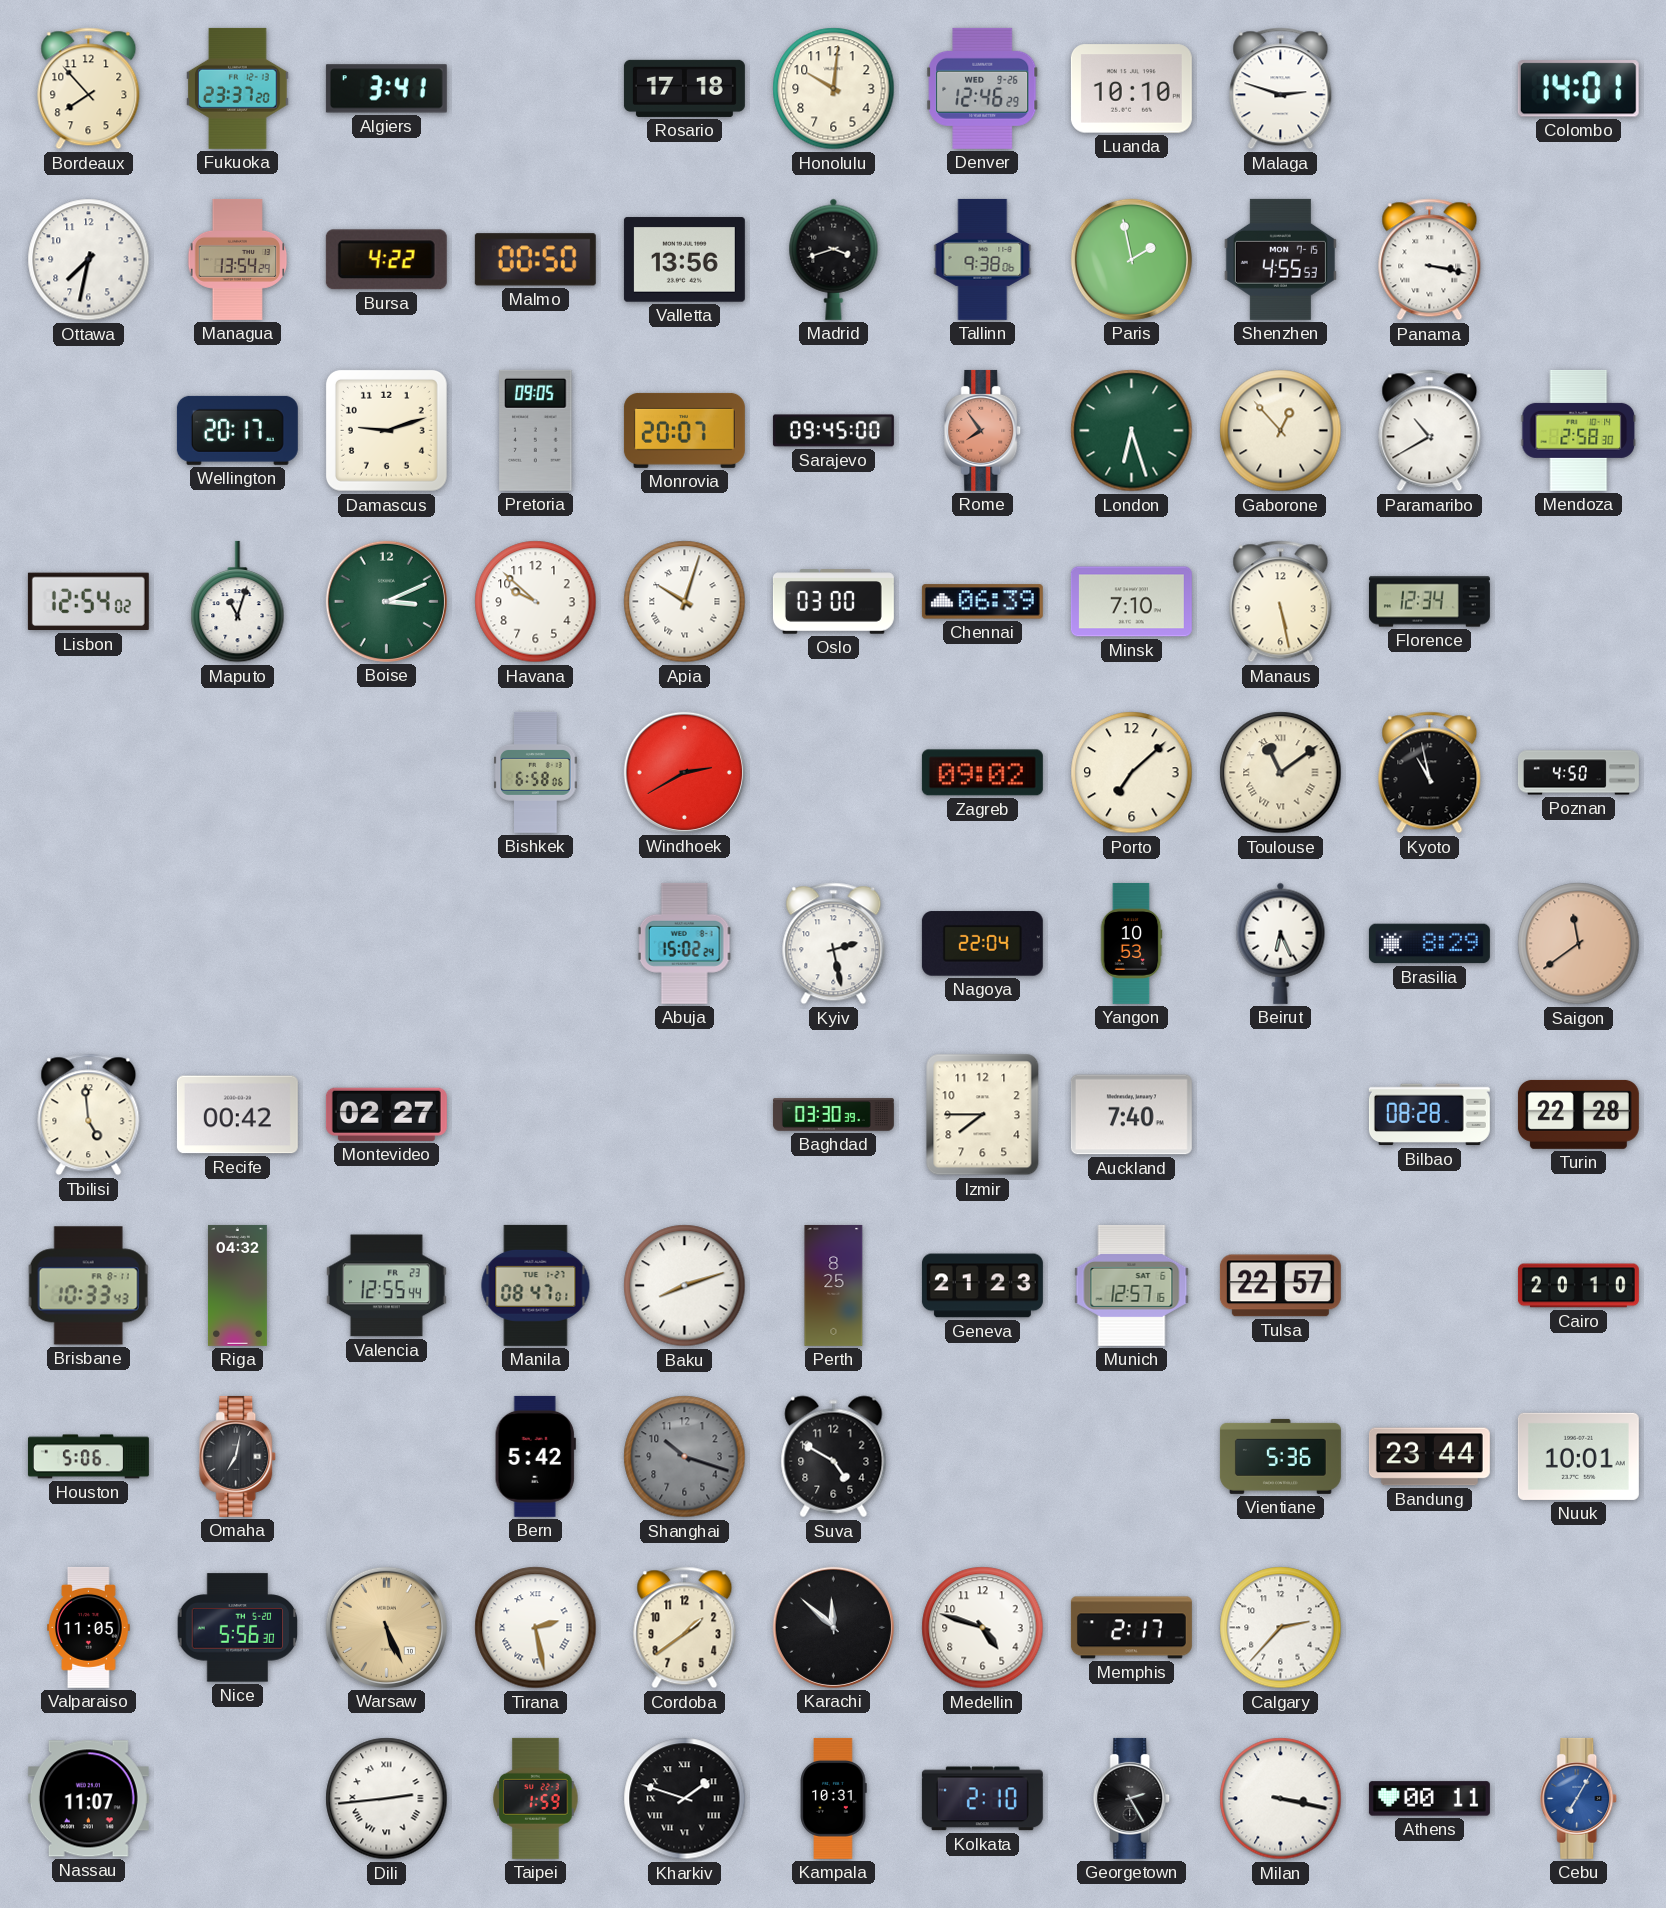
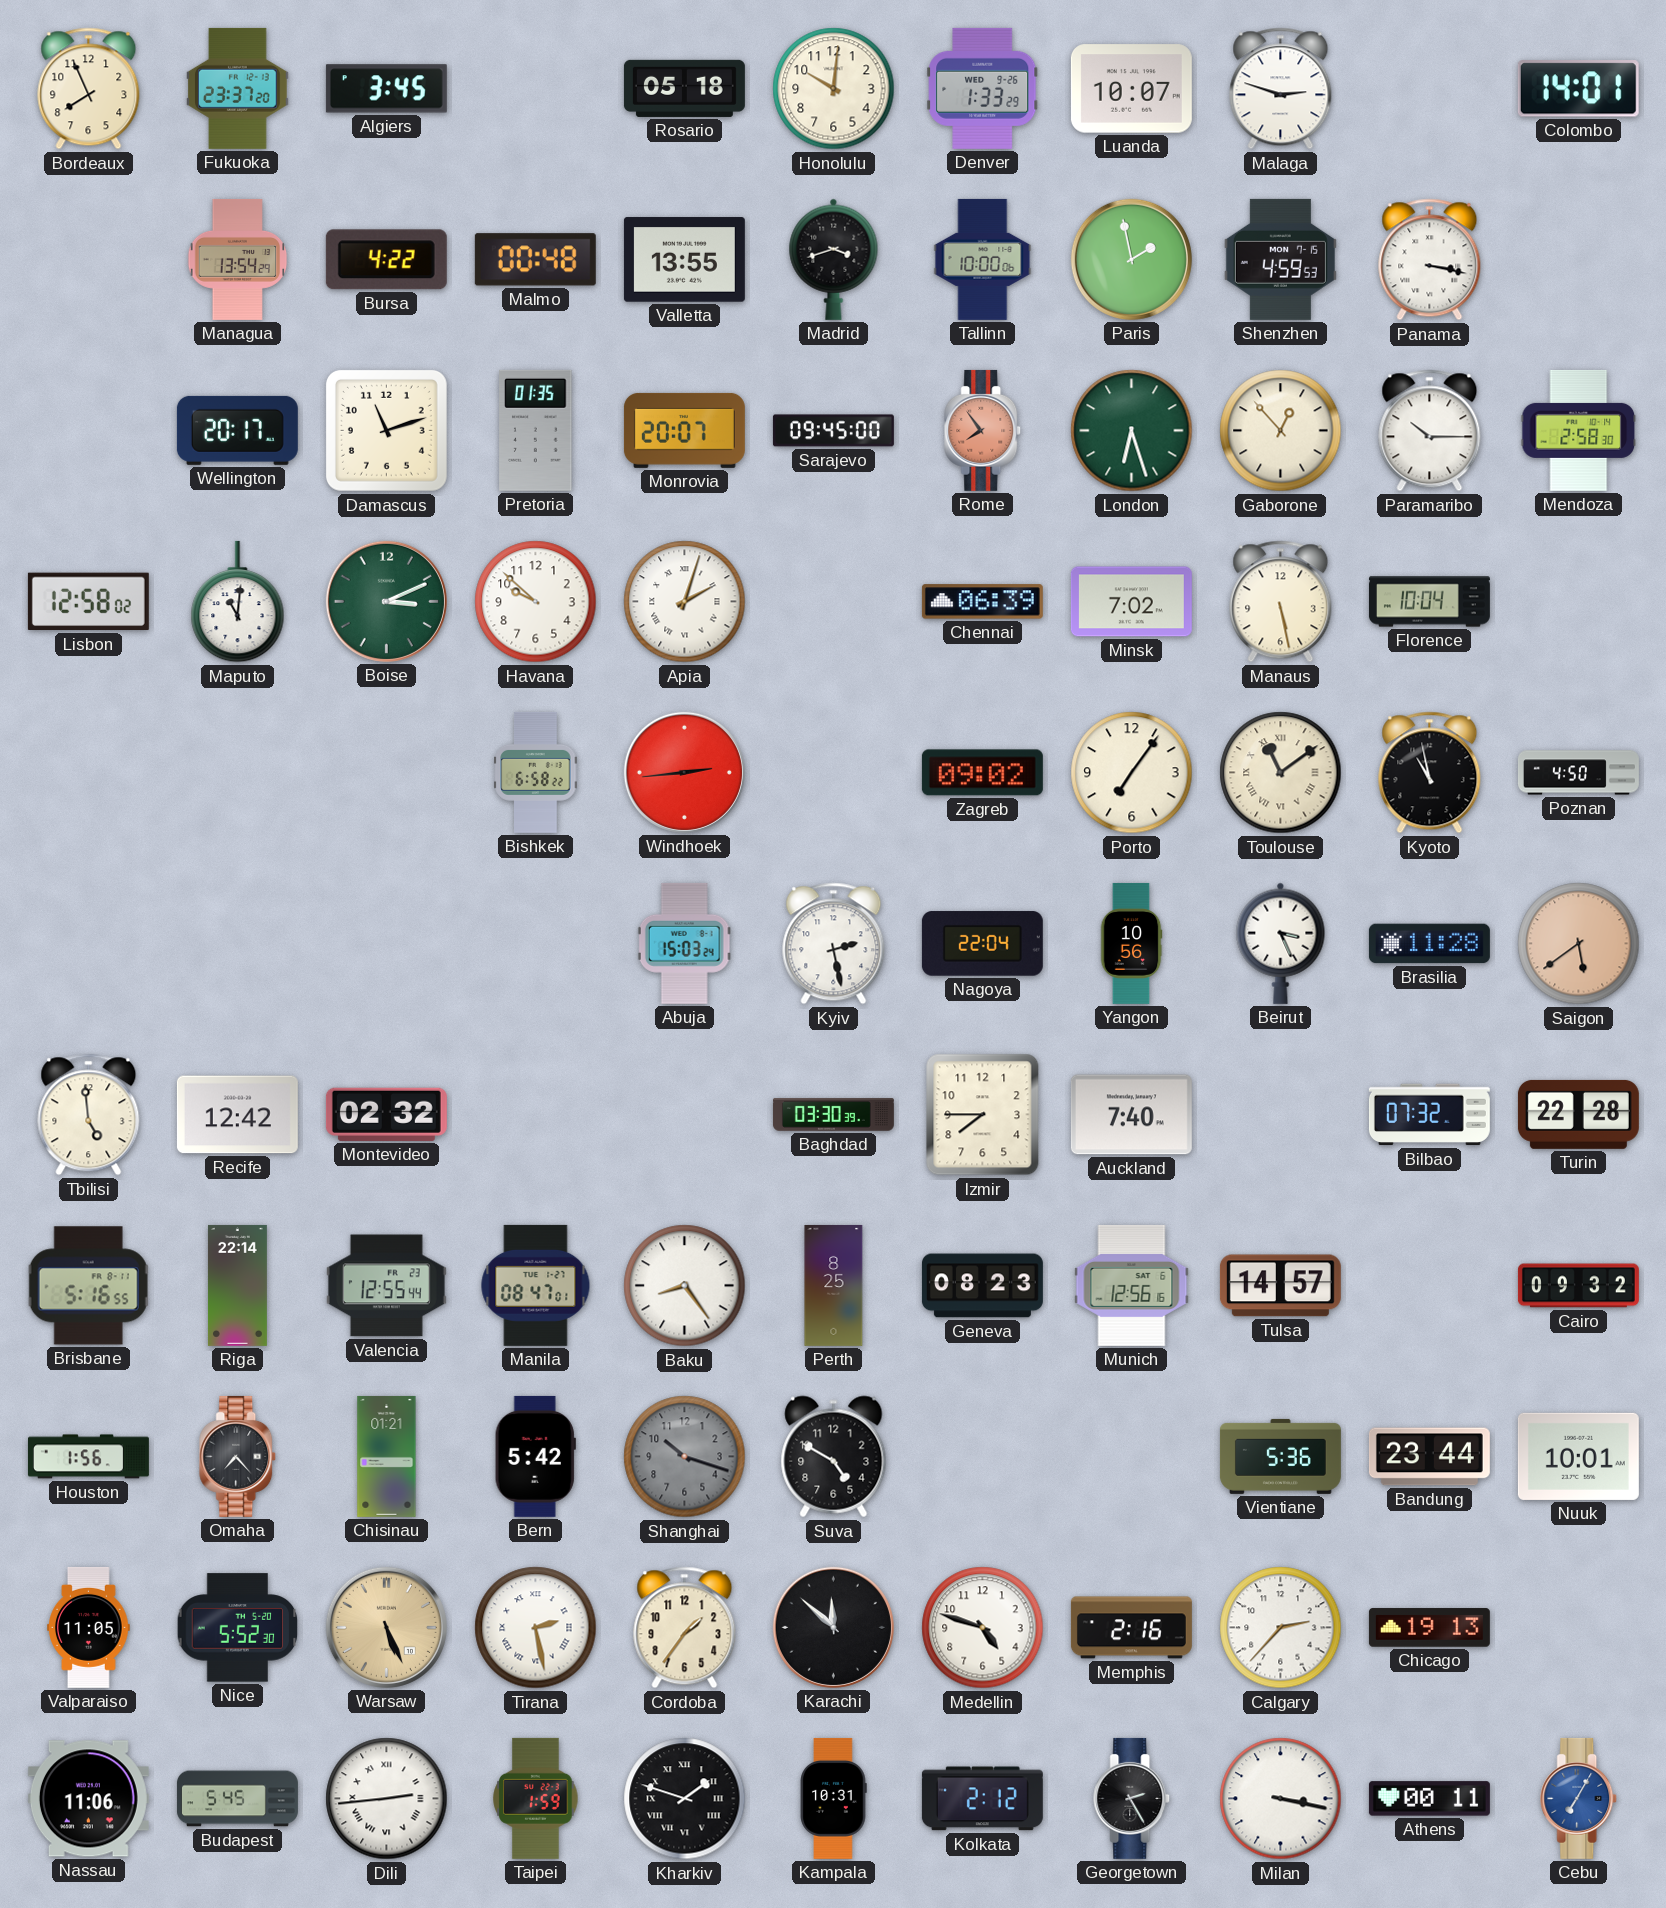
Bordeaux: 7:53 -> 7:56
Algiers: 3:41 -> 3:45
Rosario: 17:18 -> 05:18
Denver: 12:46 -> 1:33
Luanda: 10:10 -> 10:07
Ottawa: 7:32 -> none
Malmo: 00:50 -> 00:48
Valletta: 13:56 -> 13:55
Tallinn: 9:38 -> 10:00
Shenzhen: 4:55 -> 4:59
Damascus: 9:12 -> 11:12
Pretoria: 09:05 -> 01:35
Paramaribo: 10:40 -> 10:15
Lisbon: 12:54 -> 12:58
Maputo: 11:03 -> 11:01
Apia: 10:03 -> 2:03
Oslo: 03:00 -> none
Minsk: 7:10 -> 7:02
Florence: 12:34 -> 10:04
Bishkek: 6:58:06 -> 6:58:22
Windhoek: 2:40 -> 2:44
Porto: 7:08 -> 7:06
Abuja: 15:02 -> 15:03
Yangon: 10:53 -> 10:56
Beirut: 6:26 -> 3:26
Brasilia: 8:29 -> 11:28
Saigon: 11:39 -> 5:39
Recife: 00:42 -> 12:42
Montevideo: 02:27 -> 02:32
Bilbao: 08:28 -> 07:32
Brisbane: 10:33 -> 5:16
Riga: 04:32 -> 22:14
Baku: 8:12 -> 8:24
Geneva: 21:23 -> 08:23
Munich: 12:57 -> 12:56
Tulsa: 22:57 -> 14:57
Cairo: 20:10 -> 09:32
Houston: 5:06 -> 1:56
Omaha: 7:02 -> 7:23
Chisinau: none -> 01:21
Nice: 5:56 -> 5:52
Cordoba: 1:39 -> 1:36
Memphis: 2:17 -> 2:16
Chicago: none -> 19:13
Nassau: 11:07 -> 11:06
Budapest: none -> 5:45
Kolkata: 2:10 -> 2:12
